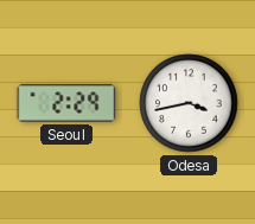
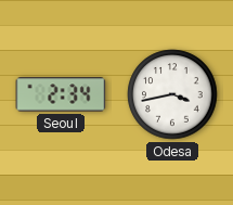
Seoul: 2:29 -> 2:34
